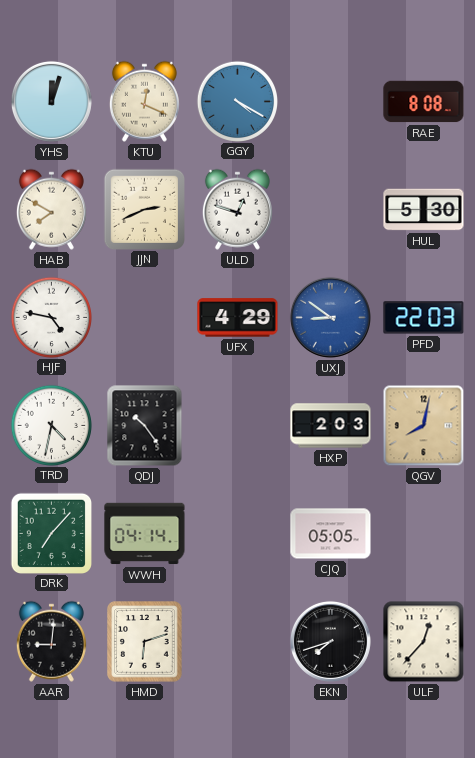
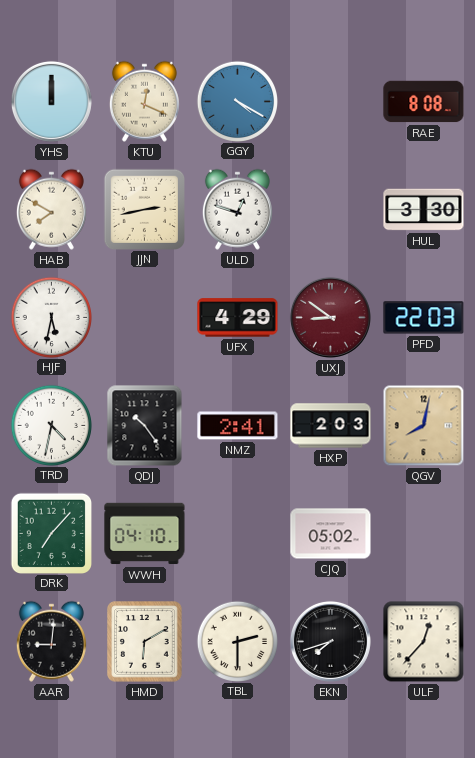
YHS: 12:03 -> 12:00
JJN: 2:41 -> 2:43
HUL: 5:30 -> 3:30
HJF: 4:47 -> 5:32
UXJ dial: blue -> burgundy
NMZ: none -> 2:41
WWH: 04:14 -> 04:10
CJQ: 05:05 -> 05:02
HMD: 6:12 -> 6:10
TBL: none -> 2:30
